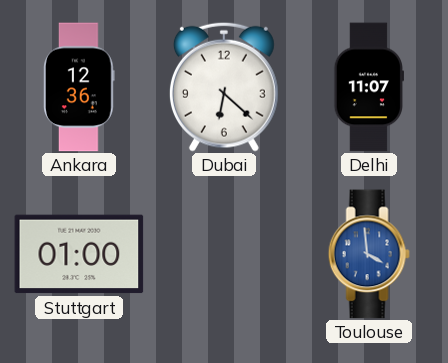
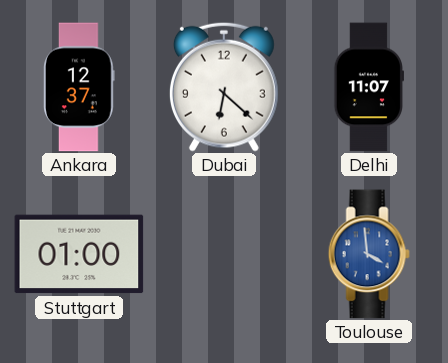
Ankara: 12:36 -> 12:37
